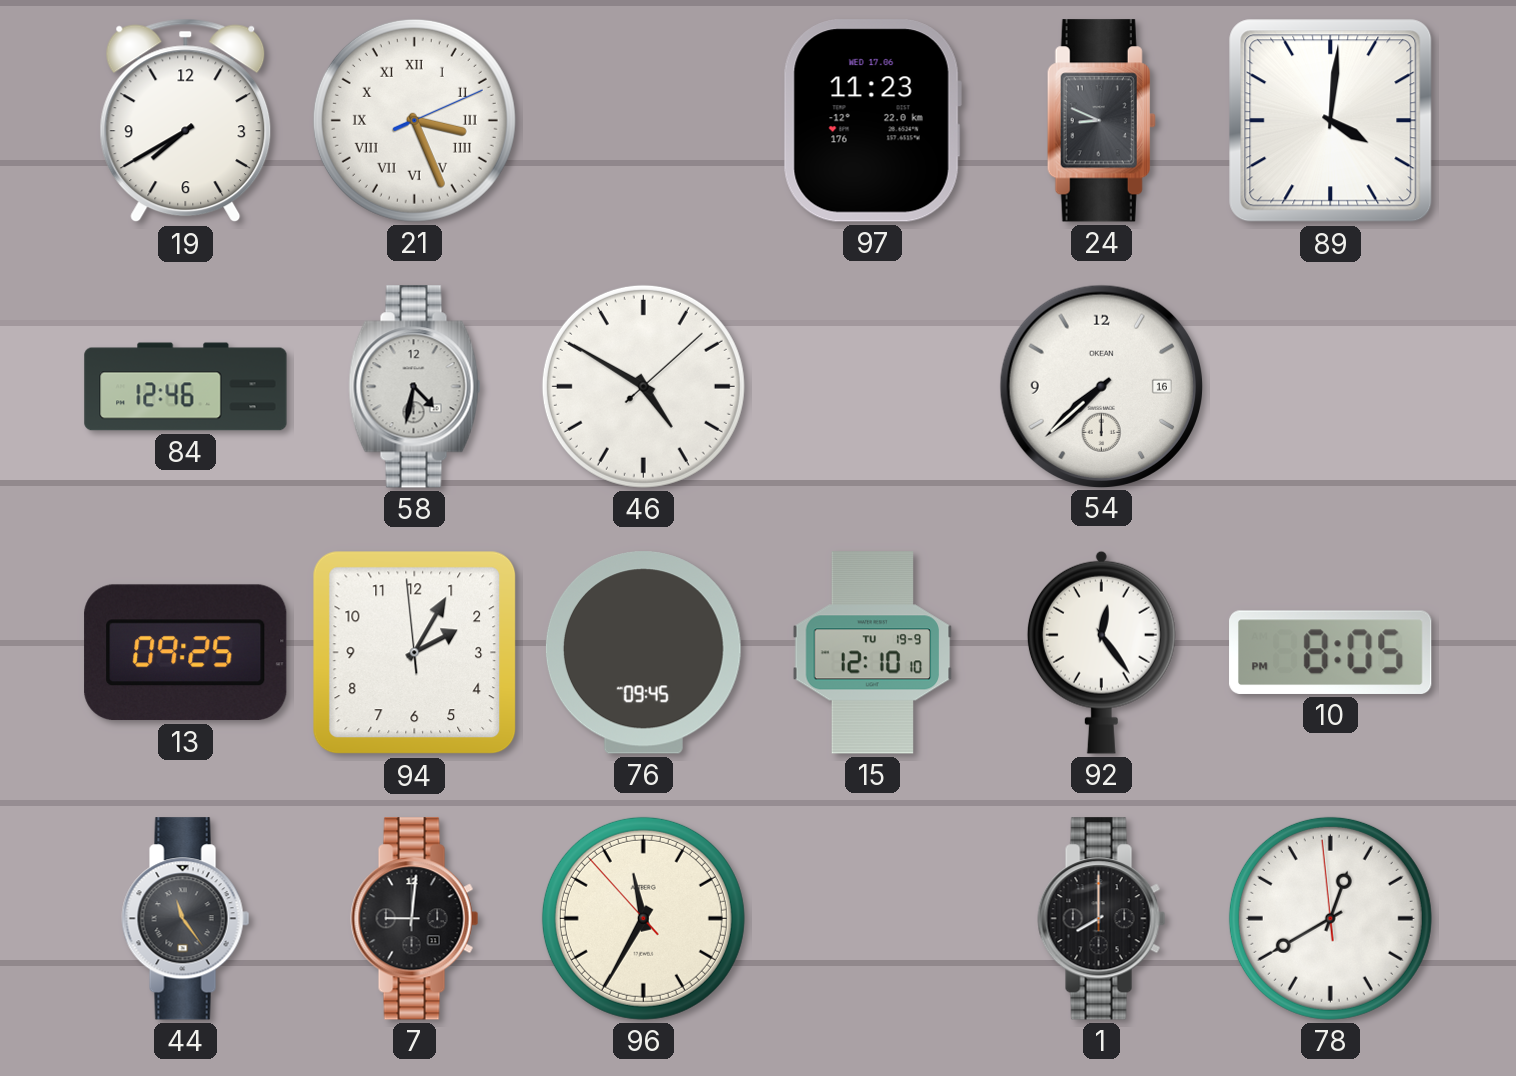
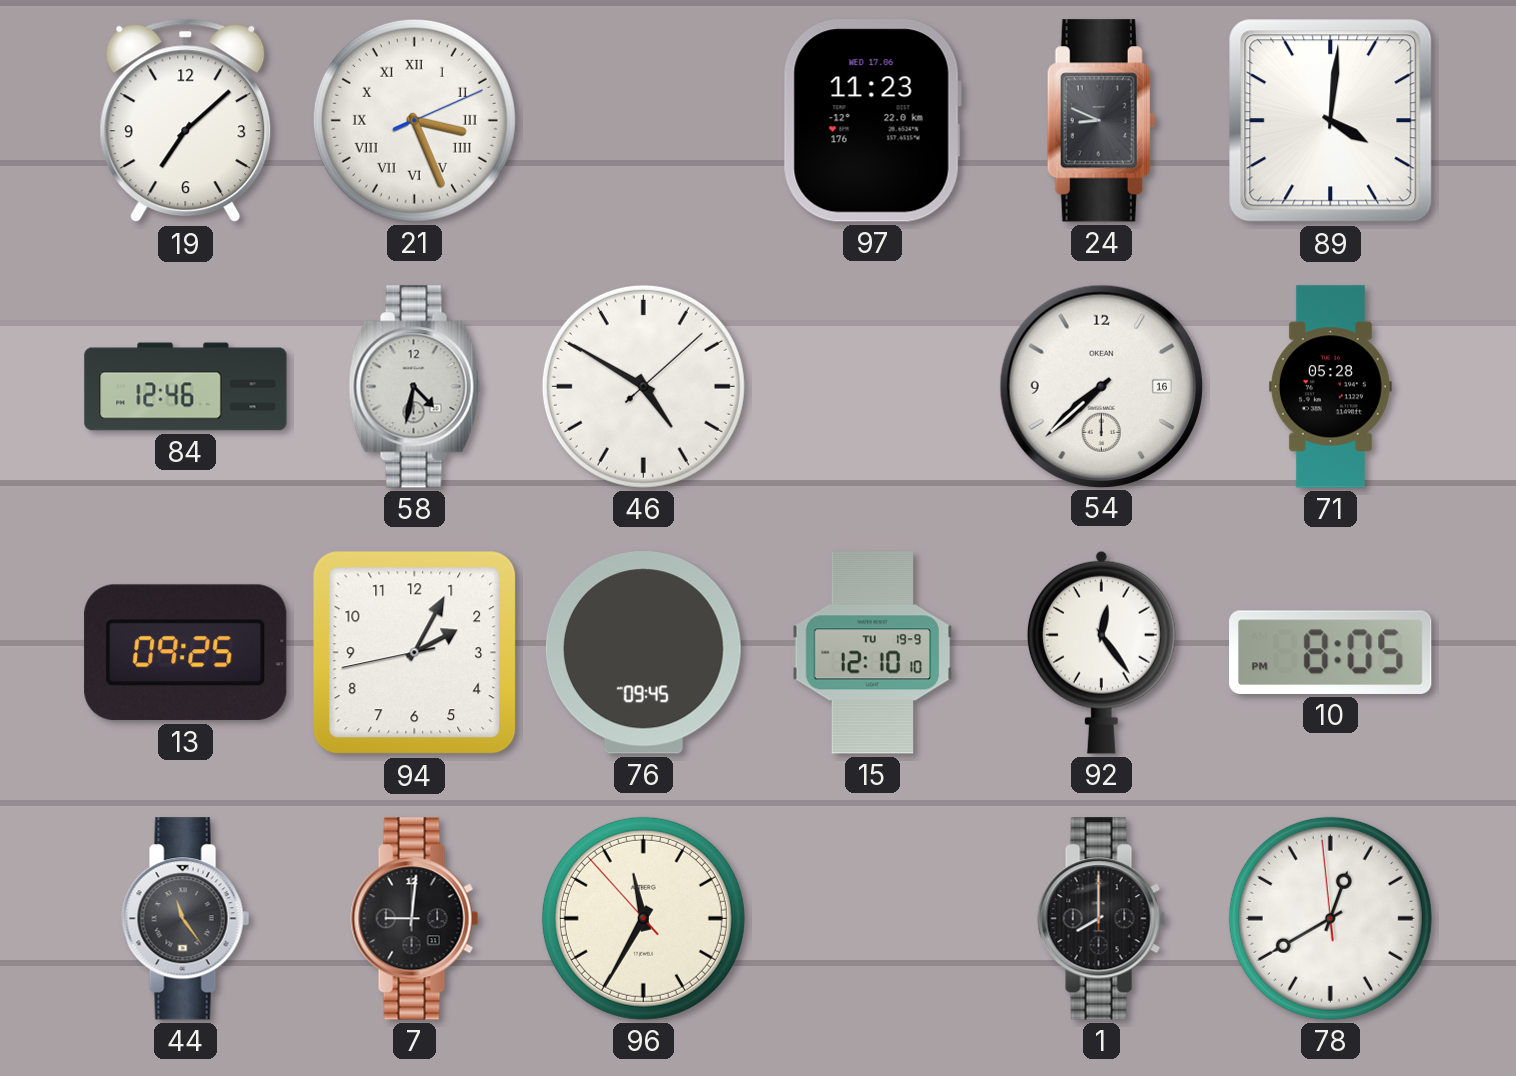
19: 7:40 -> 7:08
71: none -> 05:28
94: 2:04:59 -> 2:04:43
